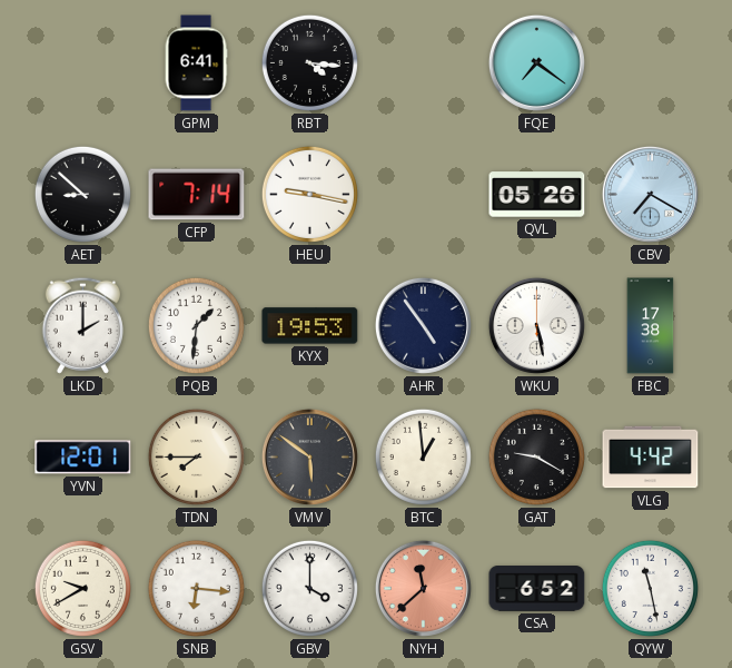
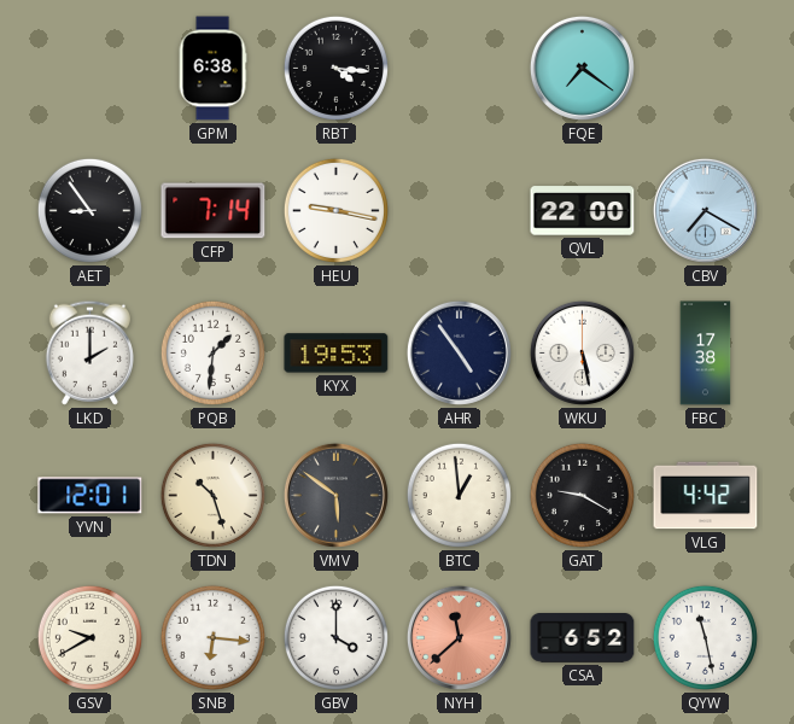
GPM: 6:41 -> 6:38
AET: 8:52 -> 8:54
QVL: 05:26 -> 22:00
TDN: 7:45 -> 10:27
